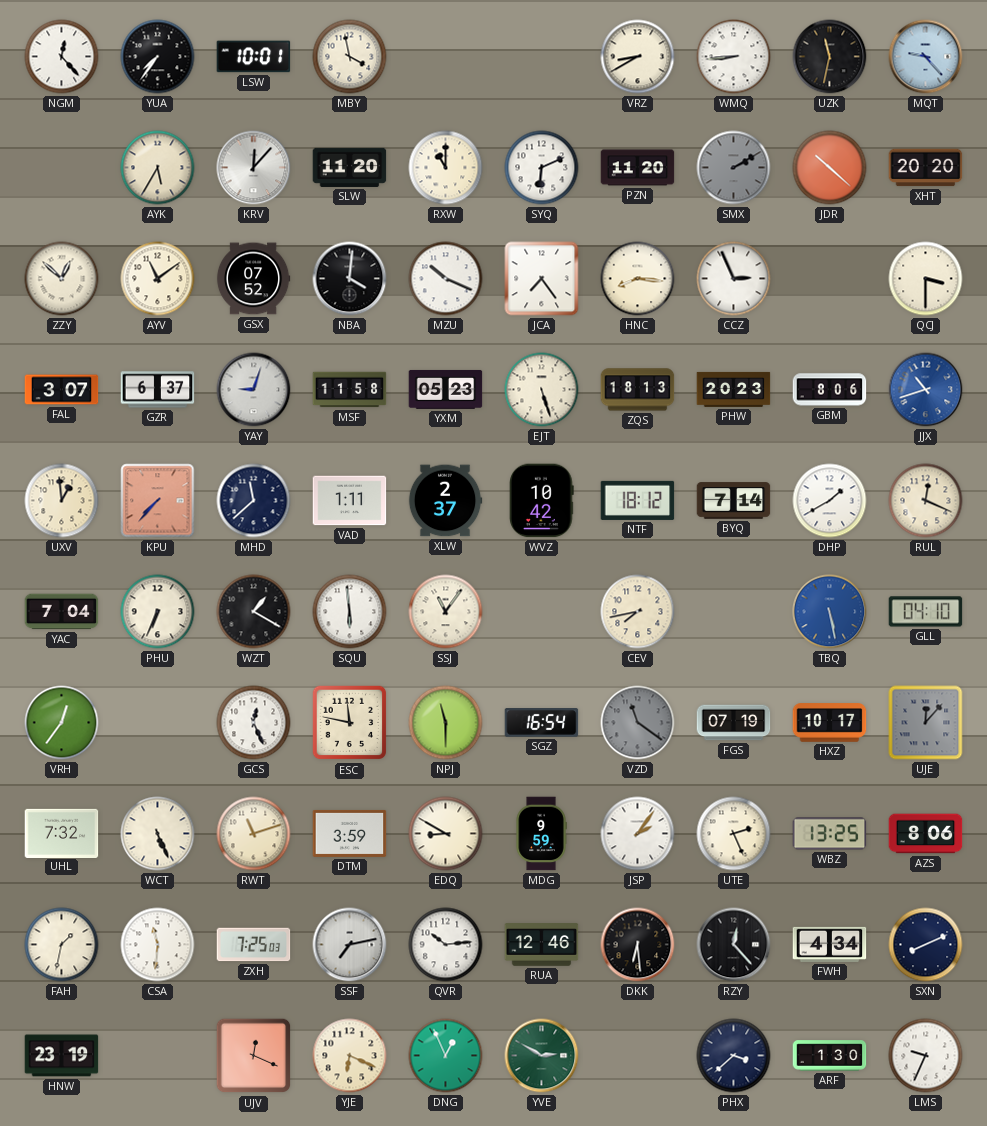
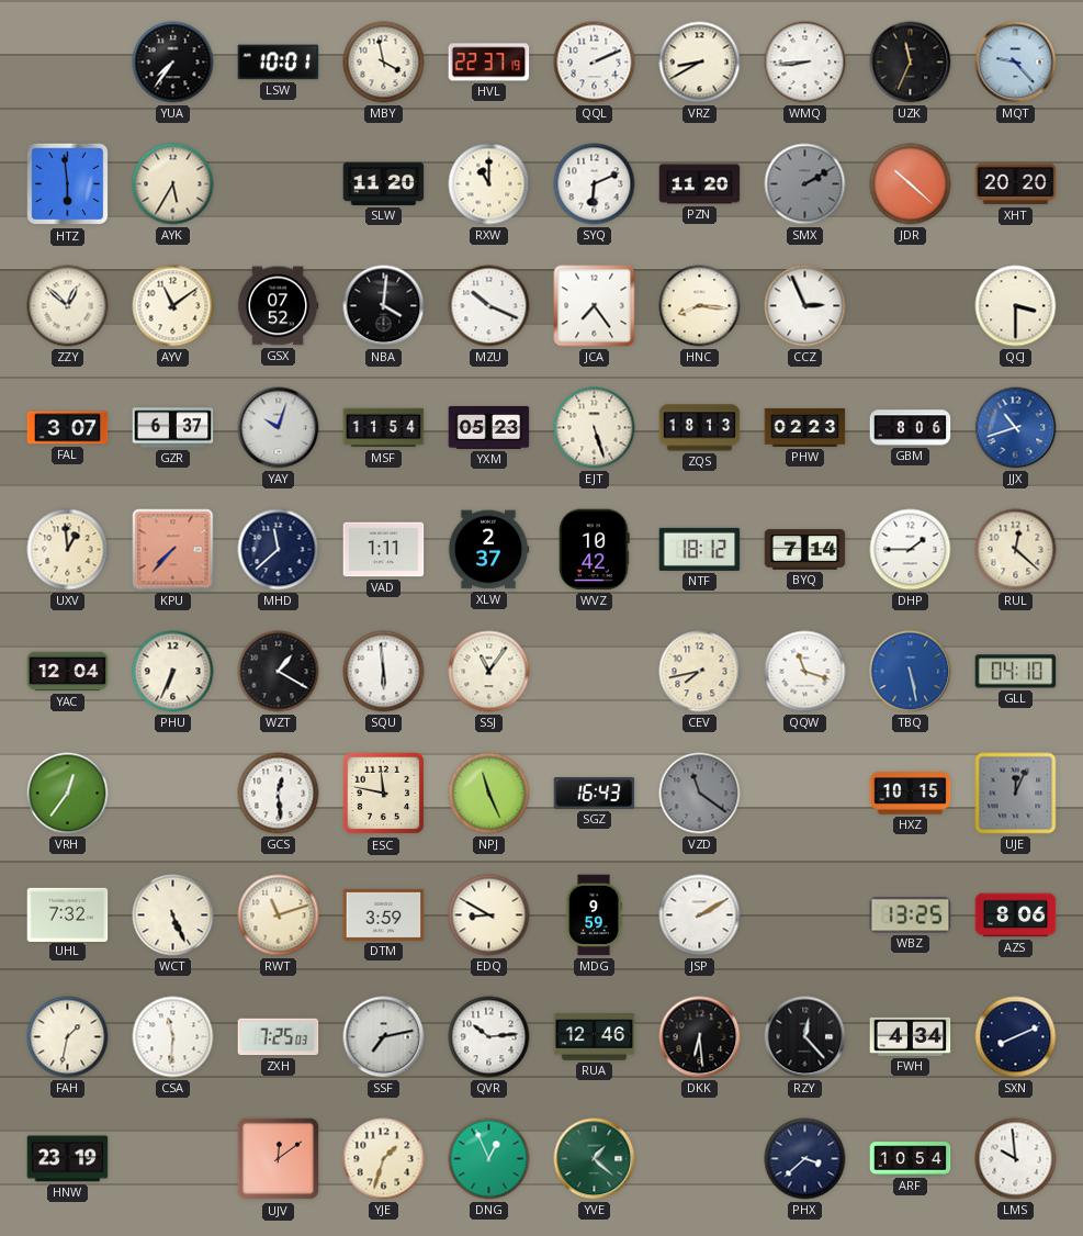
NGM: 12:23 -> none
HVL: none -> 22:37
QQL: none -> 2:11
UZK: 11:32 -> 11:34
HTZ: none -> 5:59
KRV: 12:07 -> none
YAY: 9:03 -> 10:03
MSF: 11:58 -> 11:54
PHW: 20:23 -> 02:23
DHP: 1:40 -> 1:45
RUL: 12:19 -> 12:22
YAC: 7:04 -> 12:04
QQW: none -> 11:18
GCS: 12:26 -> 12:29
NPJ: 11:30 -> 11:26
SGZ: 16:54 -> 16:43
FGS: 07:19 -> none
HXZ: 10:17 -> 10:15
UJE: 12:07 -> 12:04
JSP: 2:06 -> 2:10
UTE: 2:26 -> none
UJV: 12:19 -> 12:09
YJE: 6:19 -> 1:33
YVE: 2:50 -> 1:22
ARF: 1:30 -> 10:54
LMS: 9:34 -> 9:59
